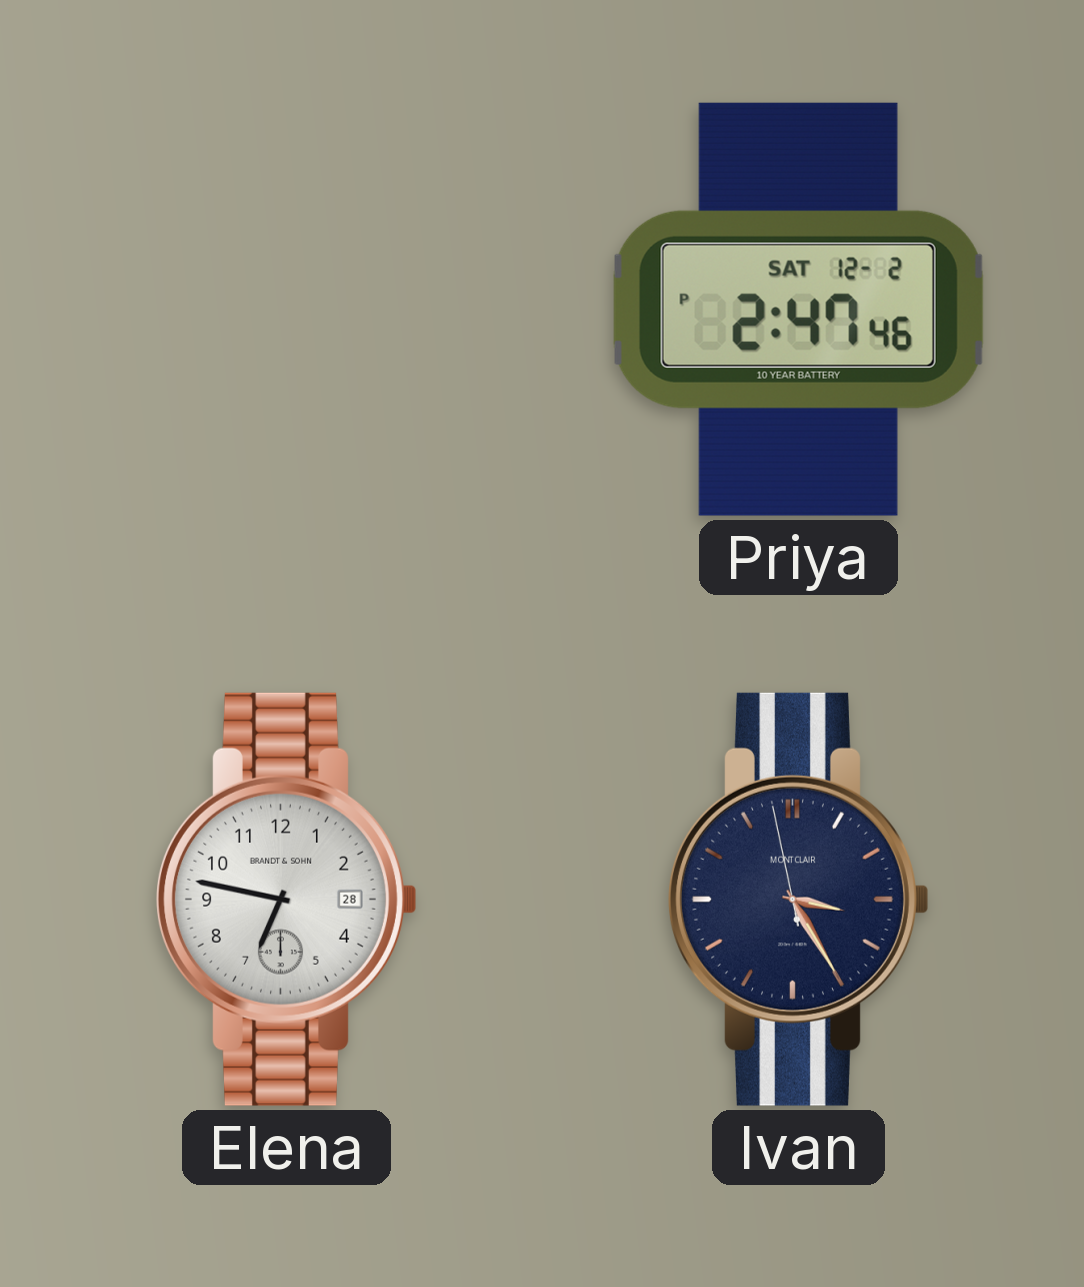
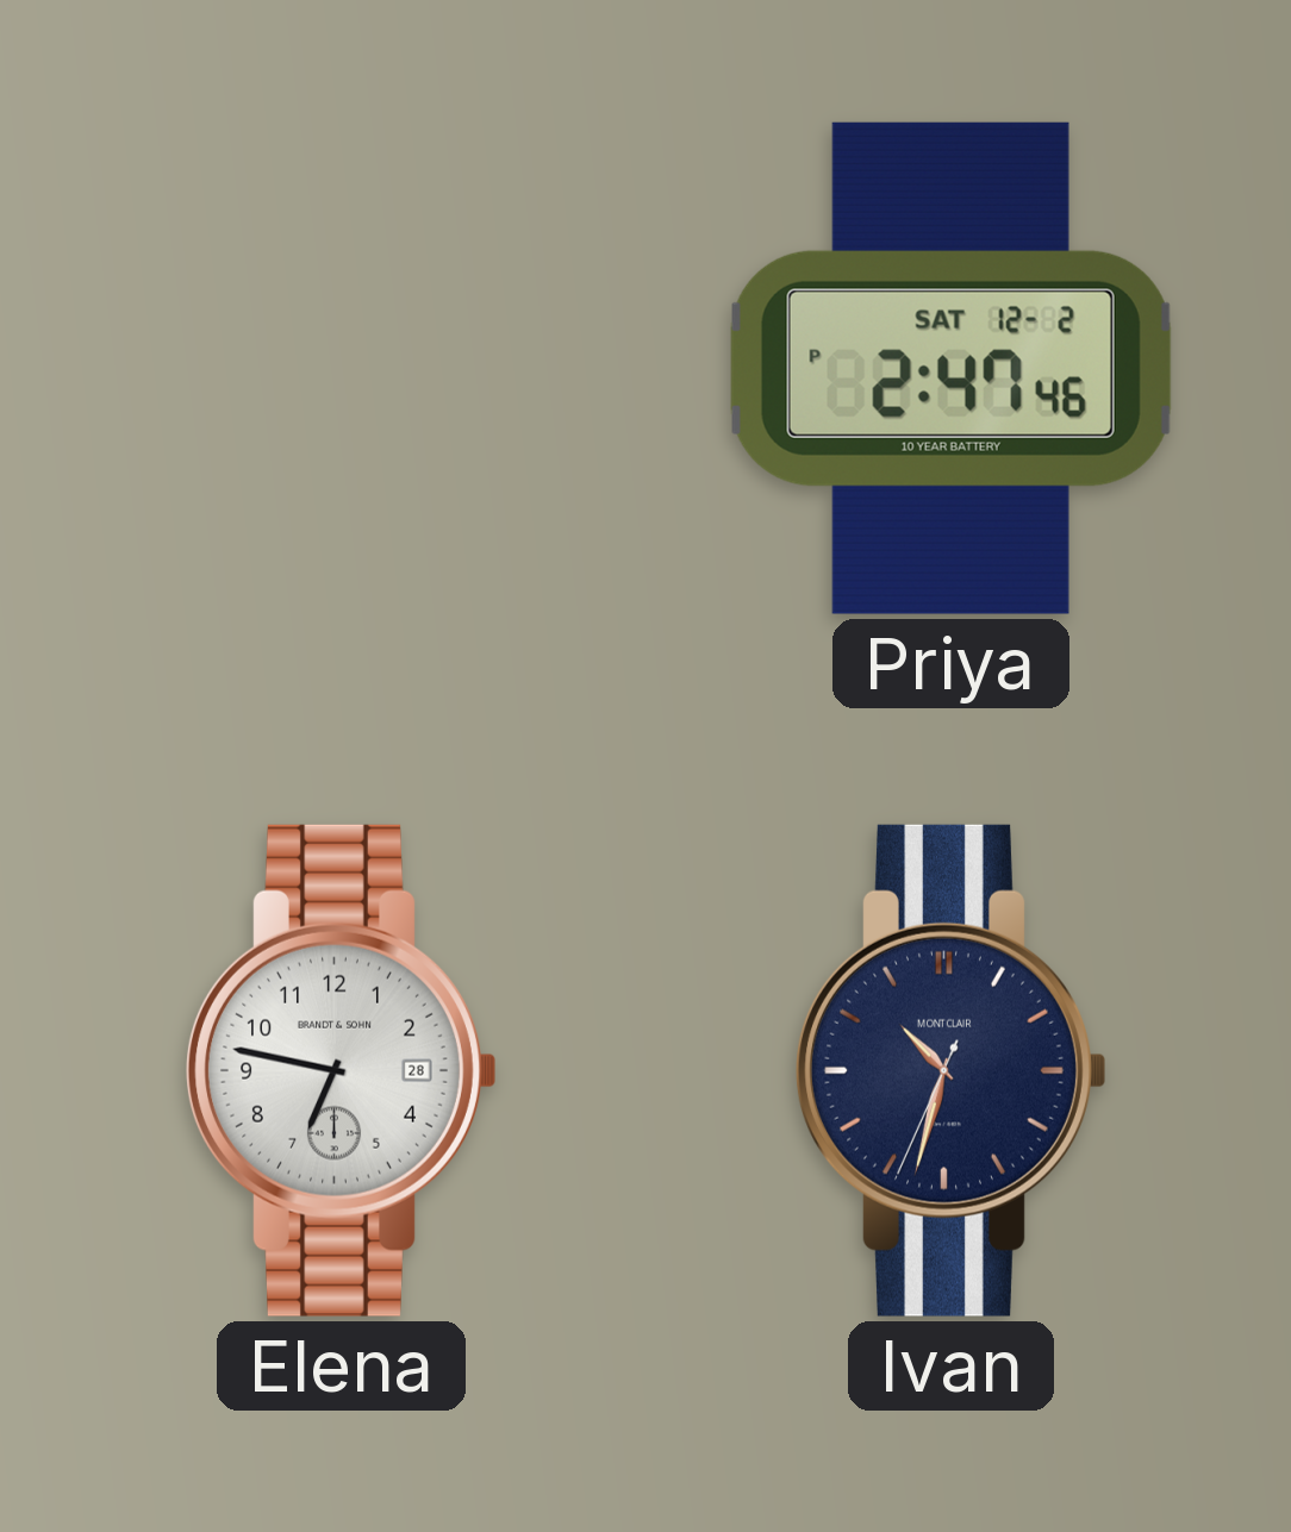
Ivan: 3:24 -> 10:32
